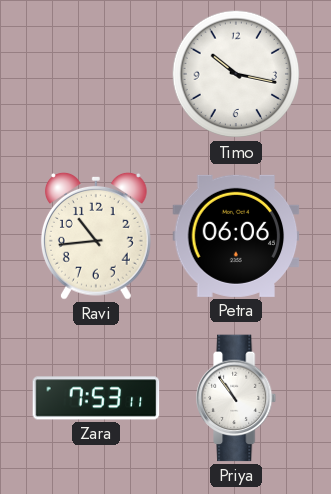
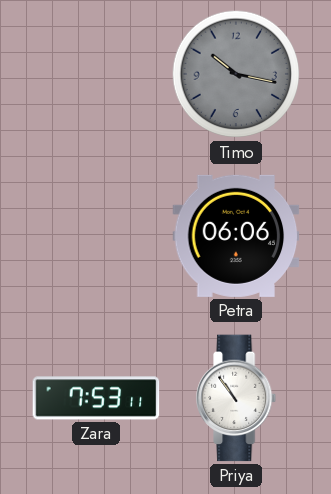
Timo dial: white -> grey
Ravi: 10:44 -> none
